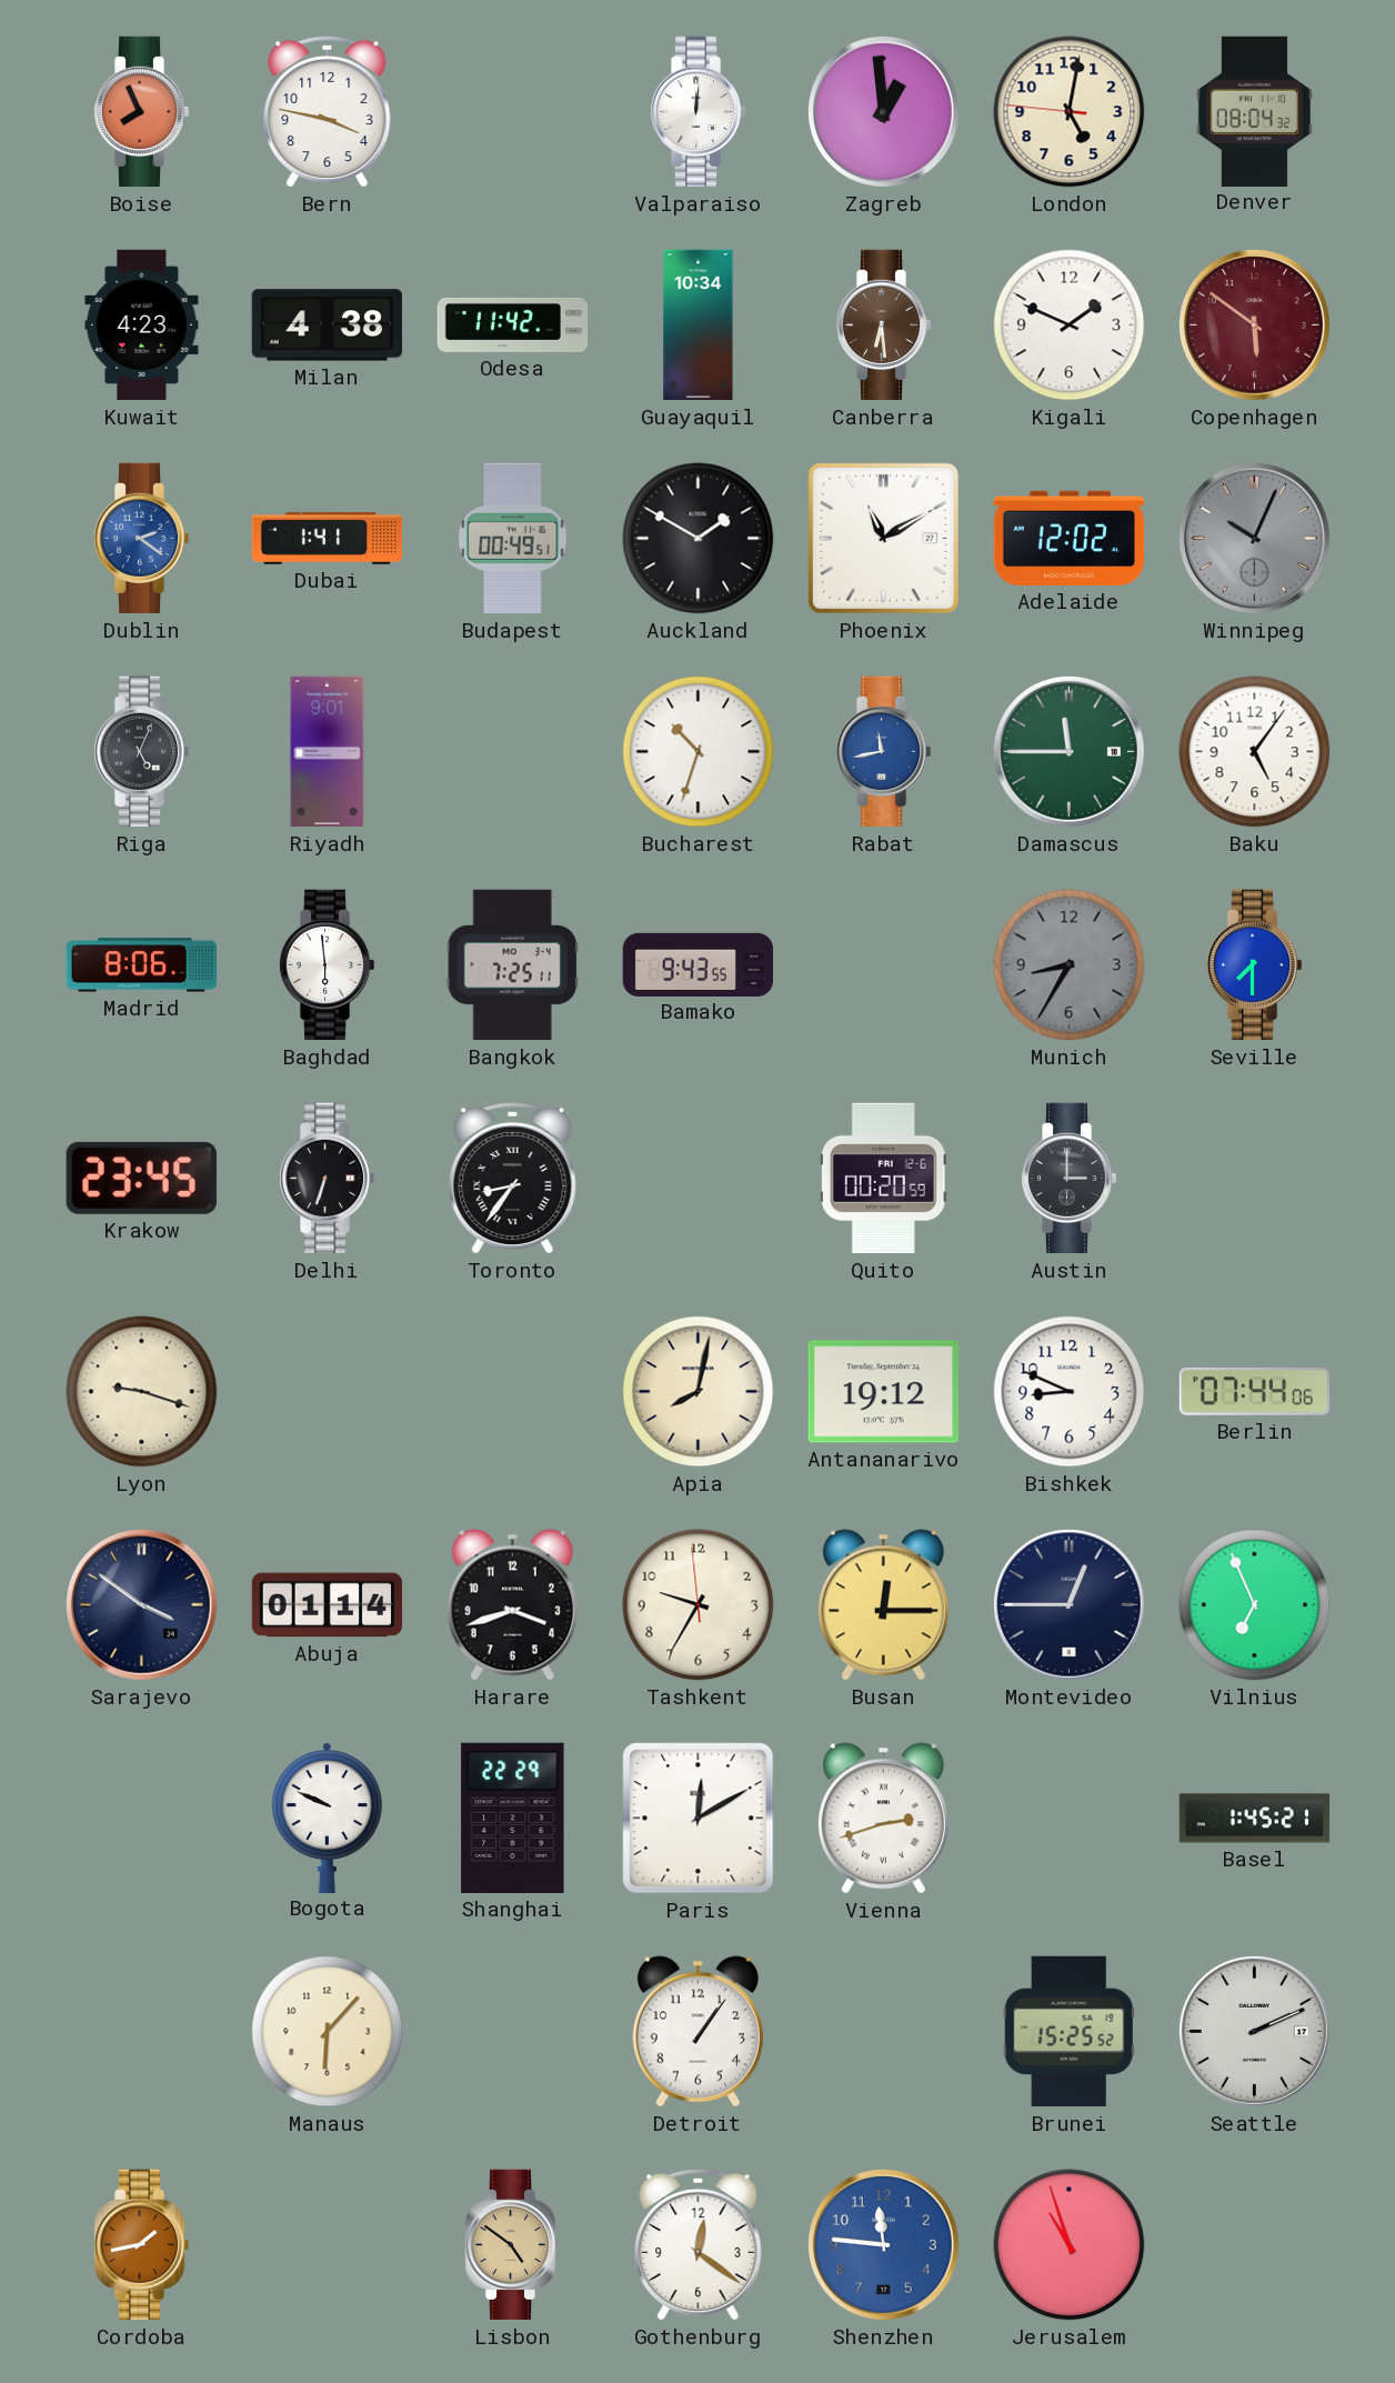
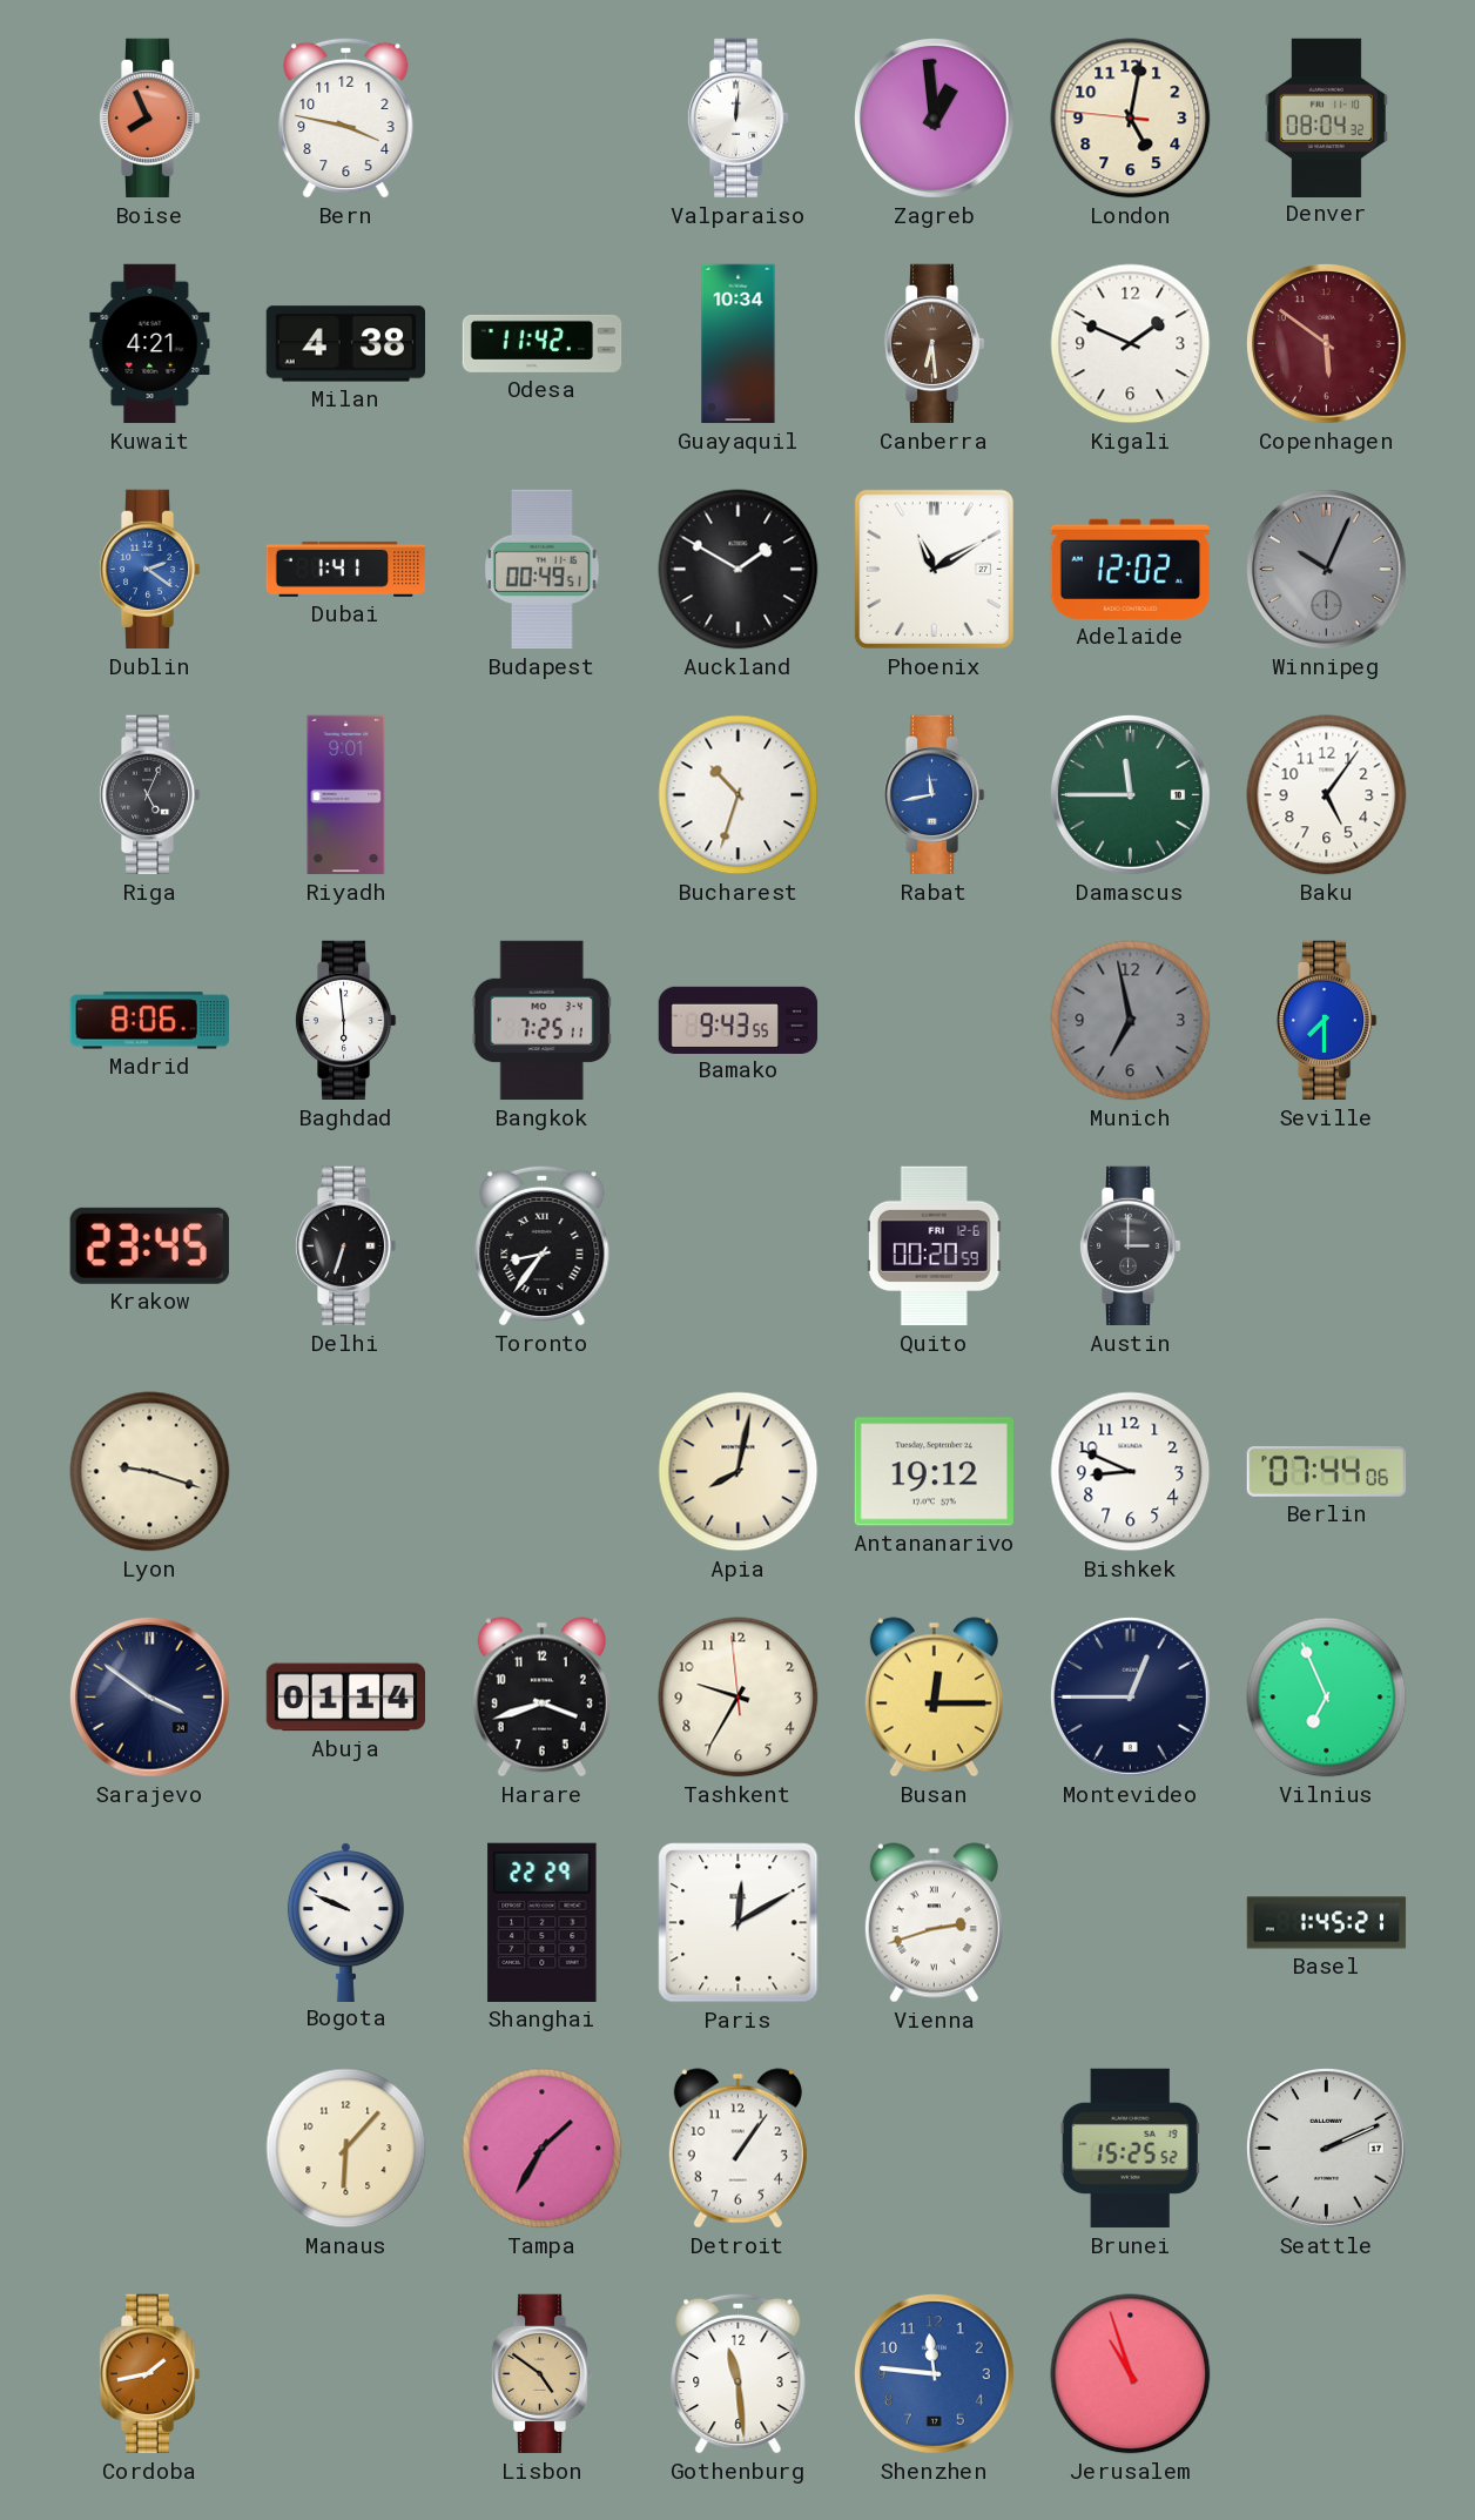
Kuwait: 4:23 -> 4:21
Munich: 8:35 -> 6:58
Tampa: none -> 1:35
Gothenburg: 12:21 -> 11:29
